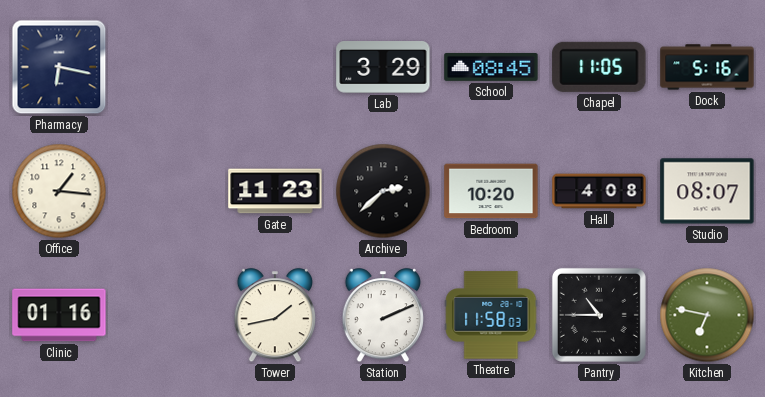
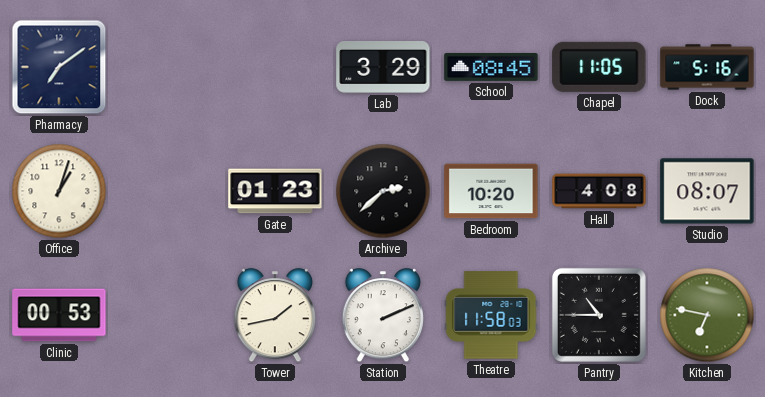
Pharmacy: 6:17 -> 7:09
Office: 1:16 -> 1:03
Gate: 11:23 -> 01:23
Clinic: 01:16 -> 00:53
